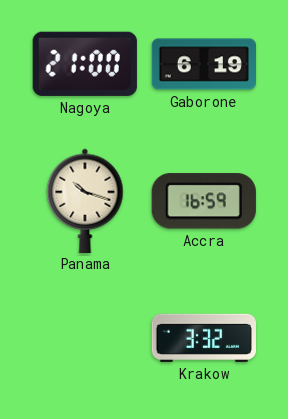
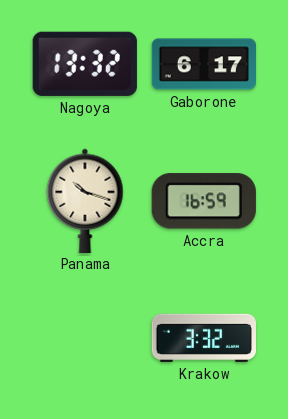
Nagoya: 21:00 -> 13:32
Gaborone: 6:19 -> 6:17
